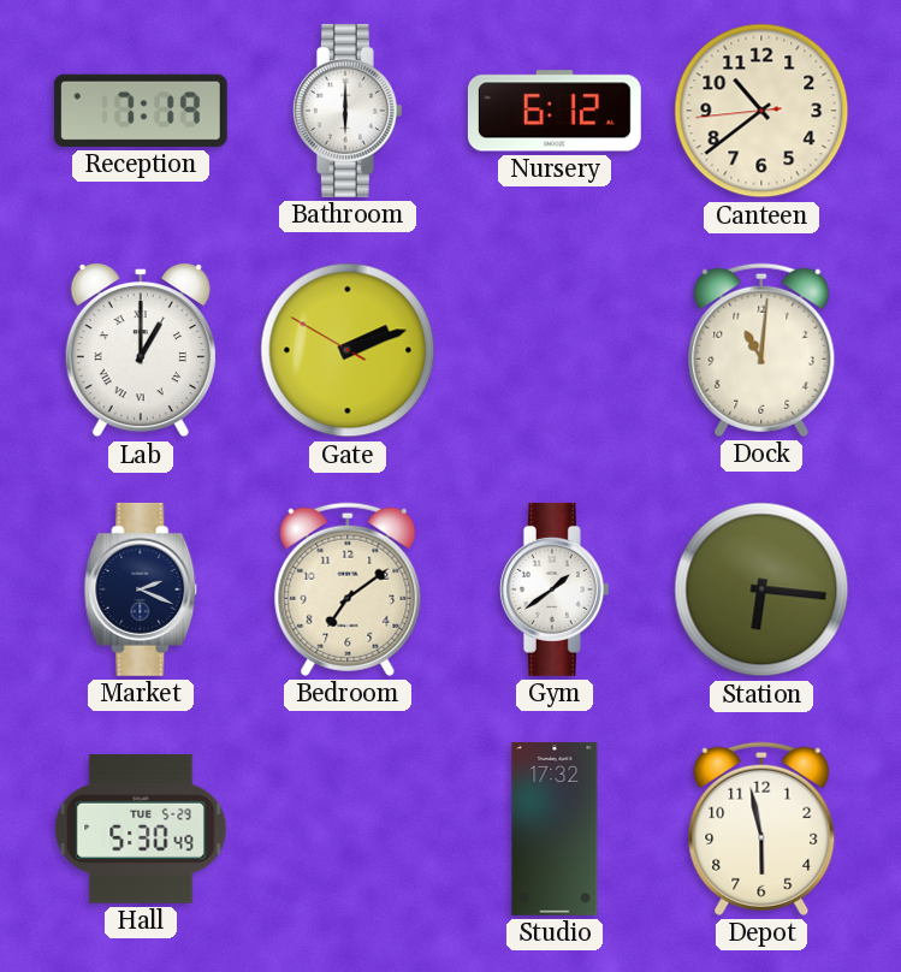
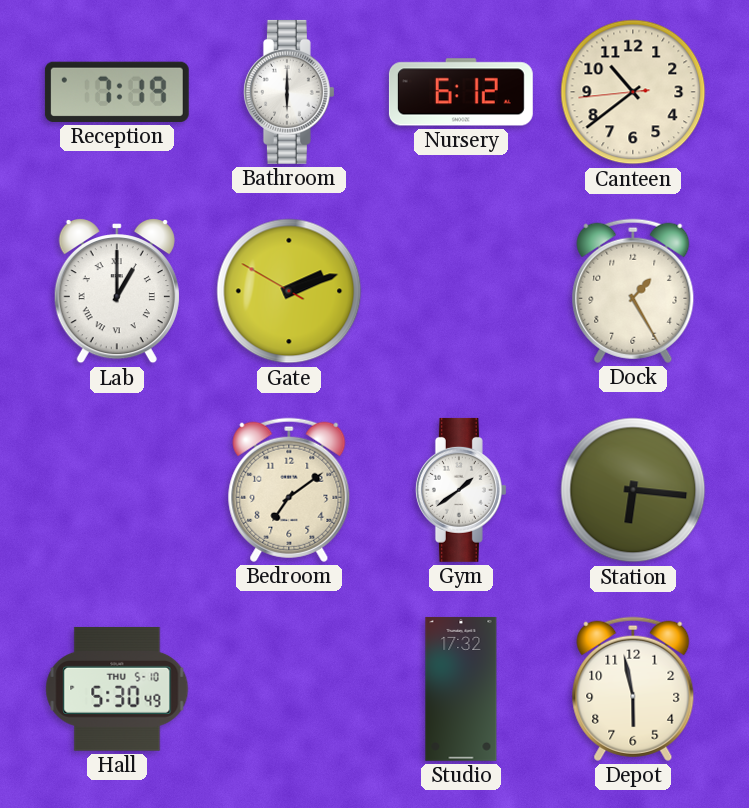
Dock: 11:01 -> 1:25
Market: 2:19 -> none
Hall date: TUE 5-29 -> THU 5-10
